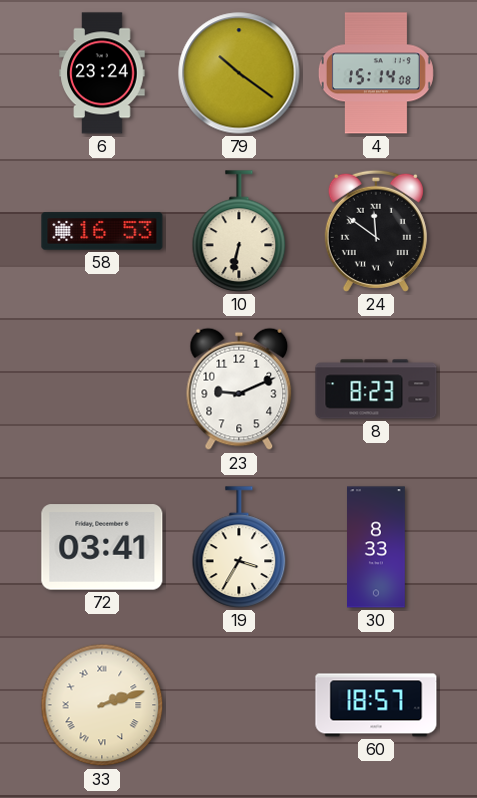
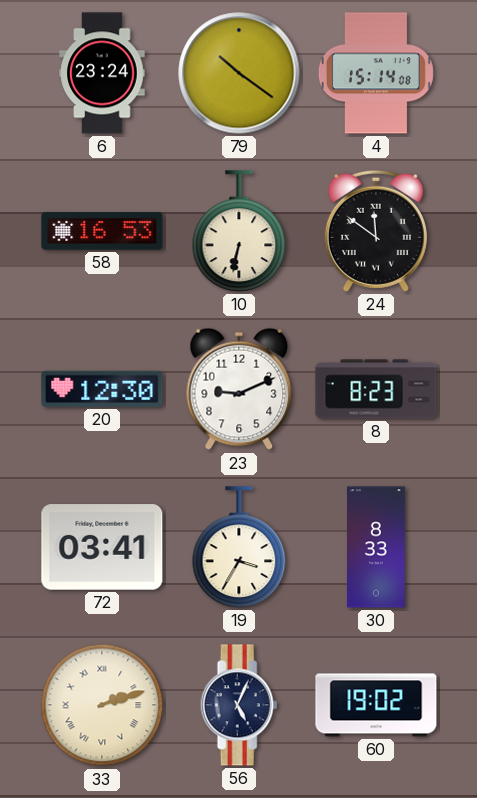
20: none -> 12:30
56: none -> 5:04
60: 18:57 -> 19:02
